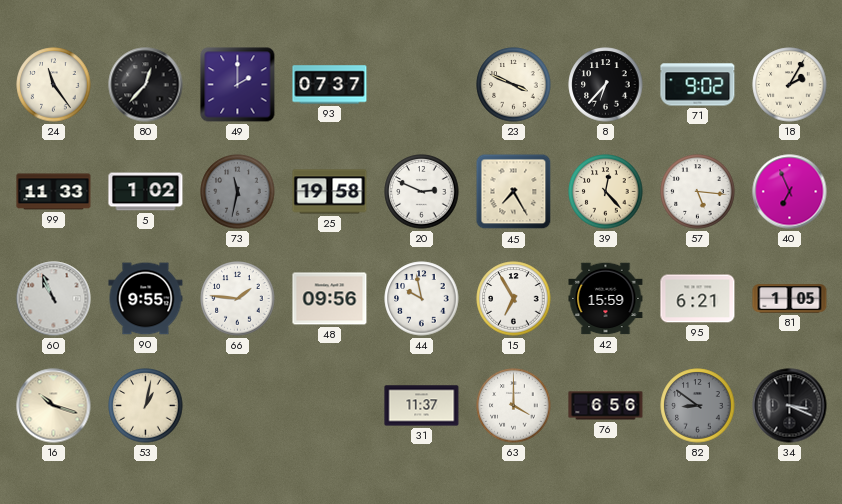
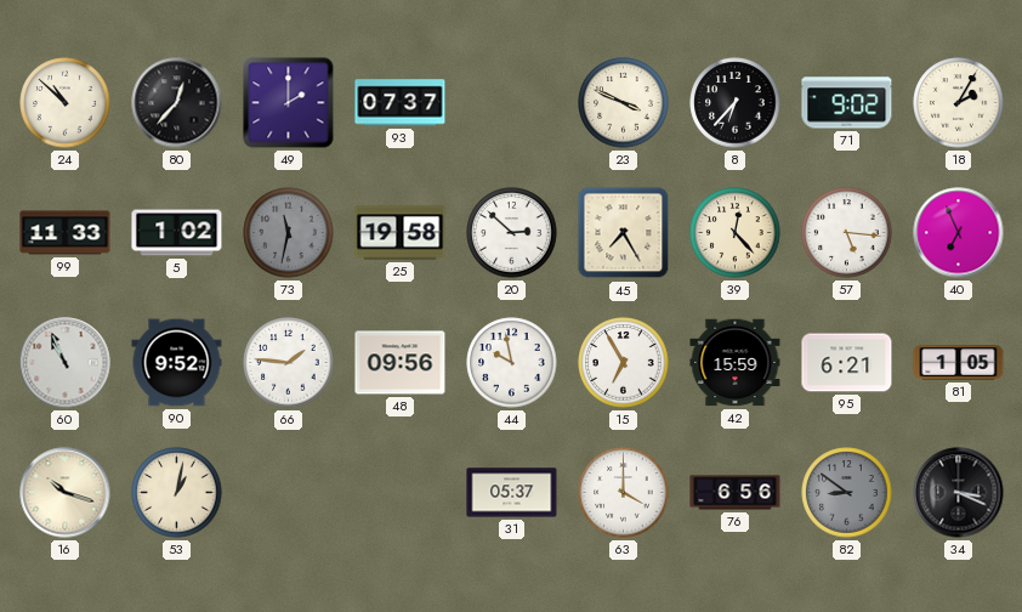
24: 11:24 -> 10:52
20: 2:49 -> 2:52
90: 9:55 -> 9:52
31: 11:37 -> 05:37
